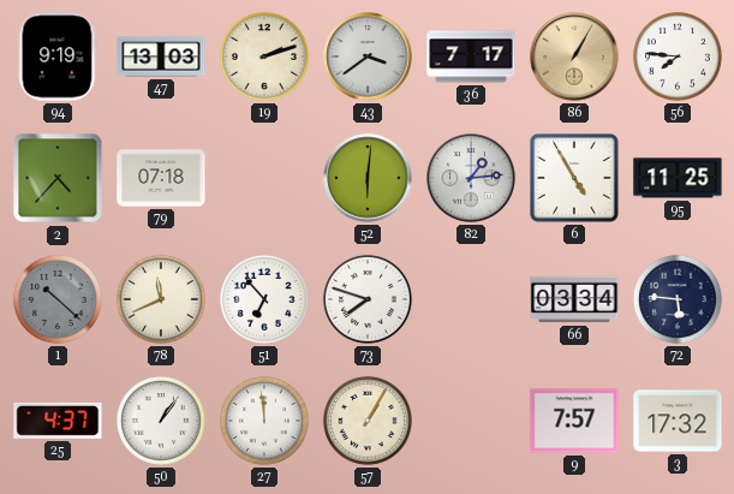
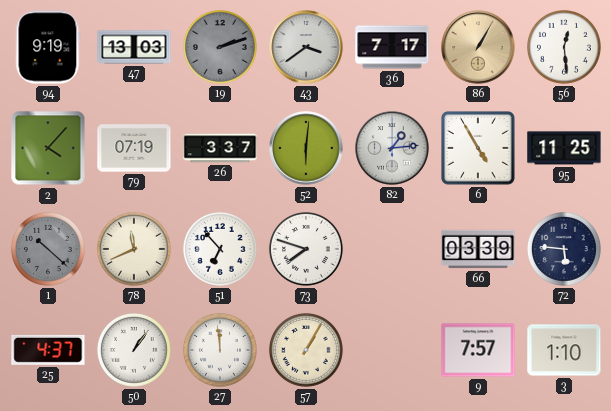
19 dial: cream -> grey
56: 7:46 -> 12:29
2: 4:37 -> 4:07
79: 07:18 -> 07:19
26: none -> 3:37
66: 03:34 -> 03:39
3: 17:32 -> 1:10
